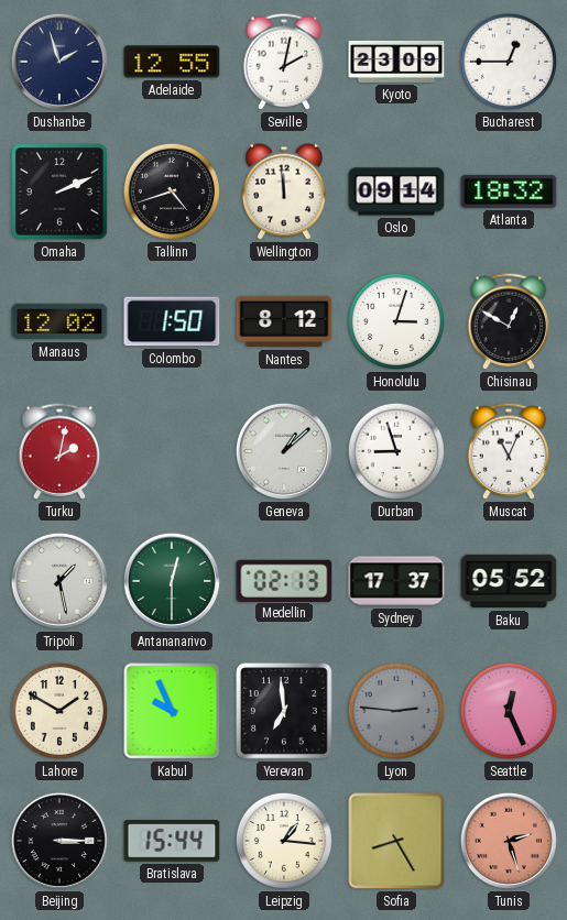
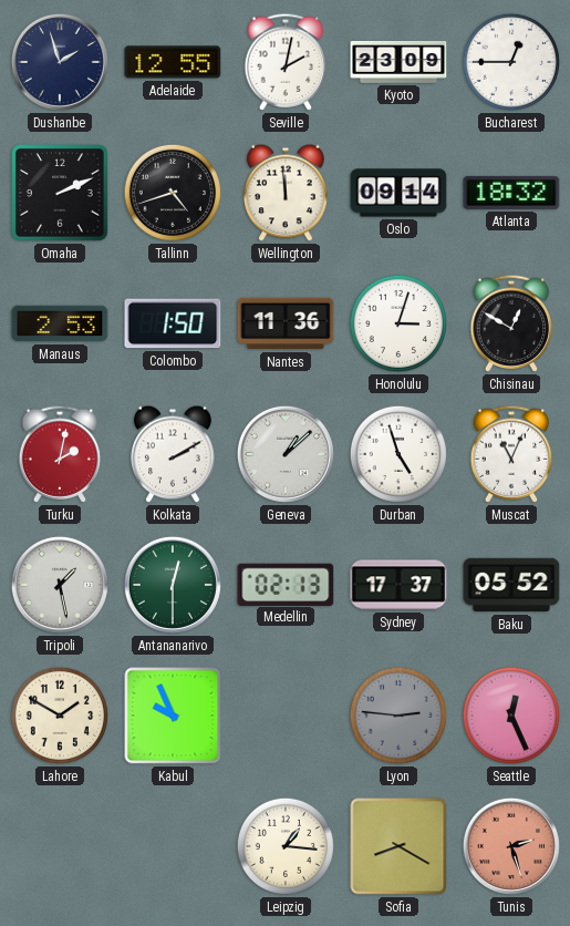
Manaus: 12:02 -> 2:53
Nantes: 8:12 -> 11:36
Kolkata: none -> 2:10
Durban: 8:57 -> 4:57
Yerevan: 6:59 -> none
Beijing: 3:15 -> none
Bratislava: 15:44 -> none
Sofia: 8:25 -> 8:20
